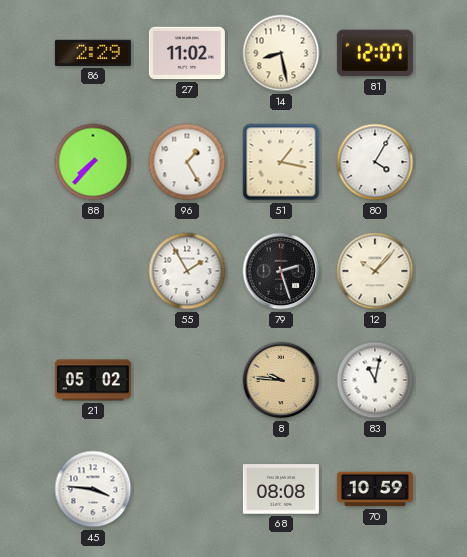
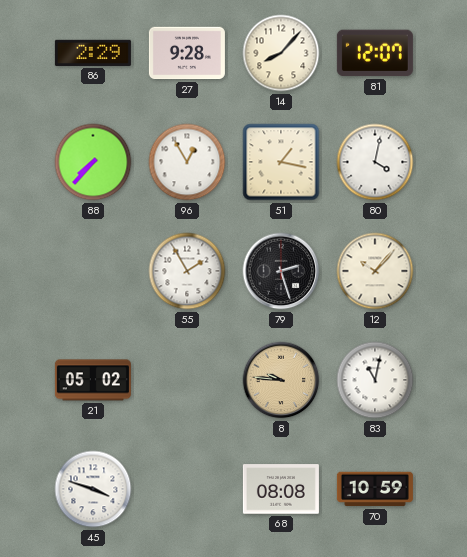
27: 11:02 -> 9:28
14: 8:28 -> 8:07
96: 1:25 -> 12:55
80: 4:05 -> 4:02
45: 3:46 -> 3:48
